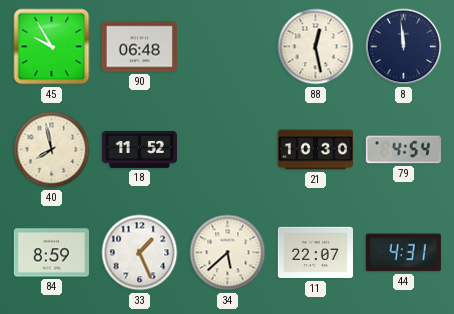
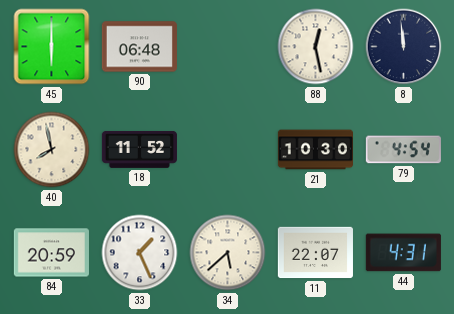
45: 9:55 -> 6:00
84: 8:59 -> 20:59
